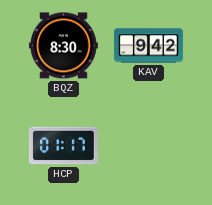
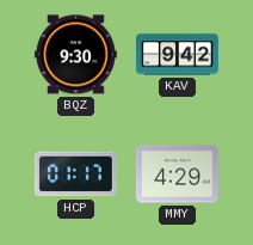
BQZ: 8:30 -> 9:30
MMY: none -> 4:29
